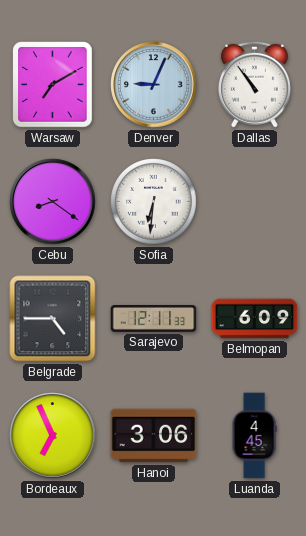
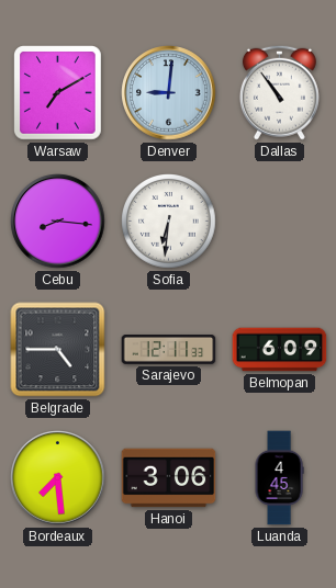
Denver: 9:04 -> 9:01
Cebu: 8:21 -> 8:16
Bordeaux: 6:56 -> 7:29
